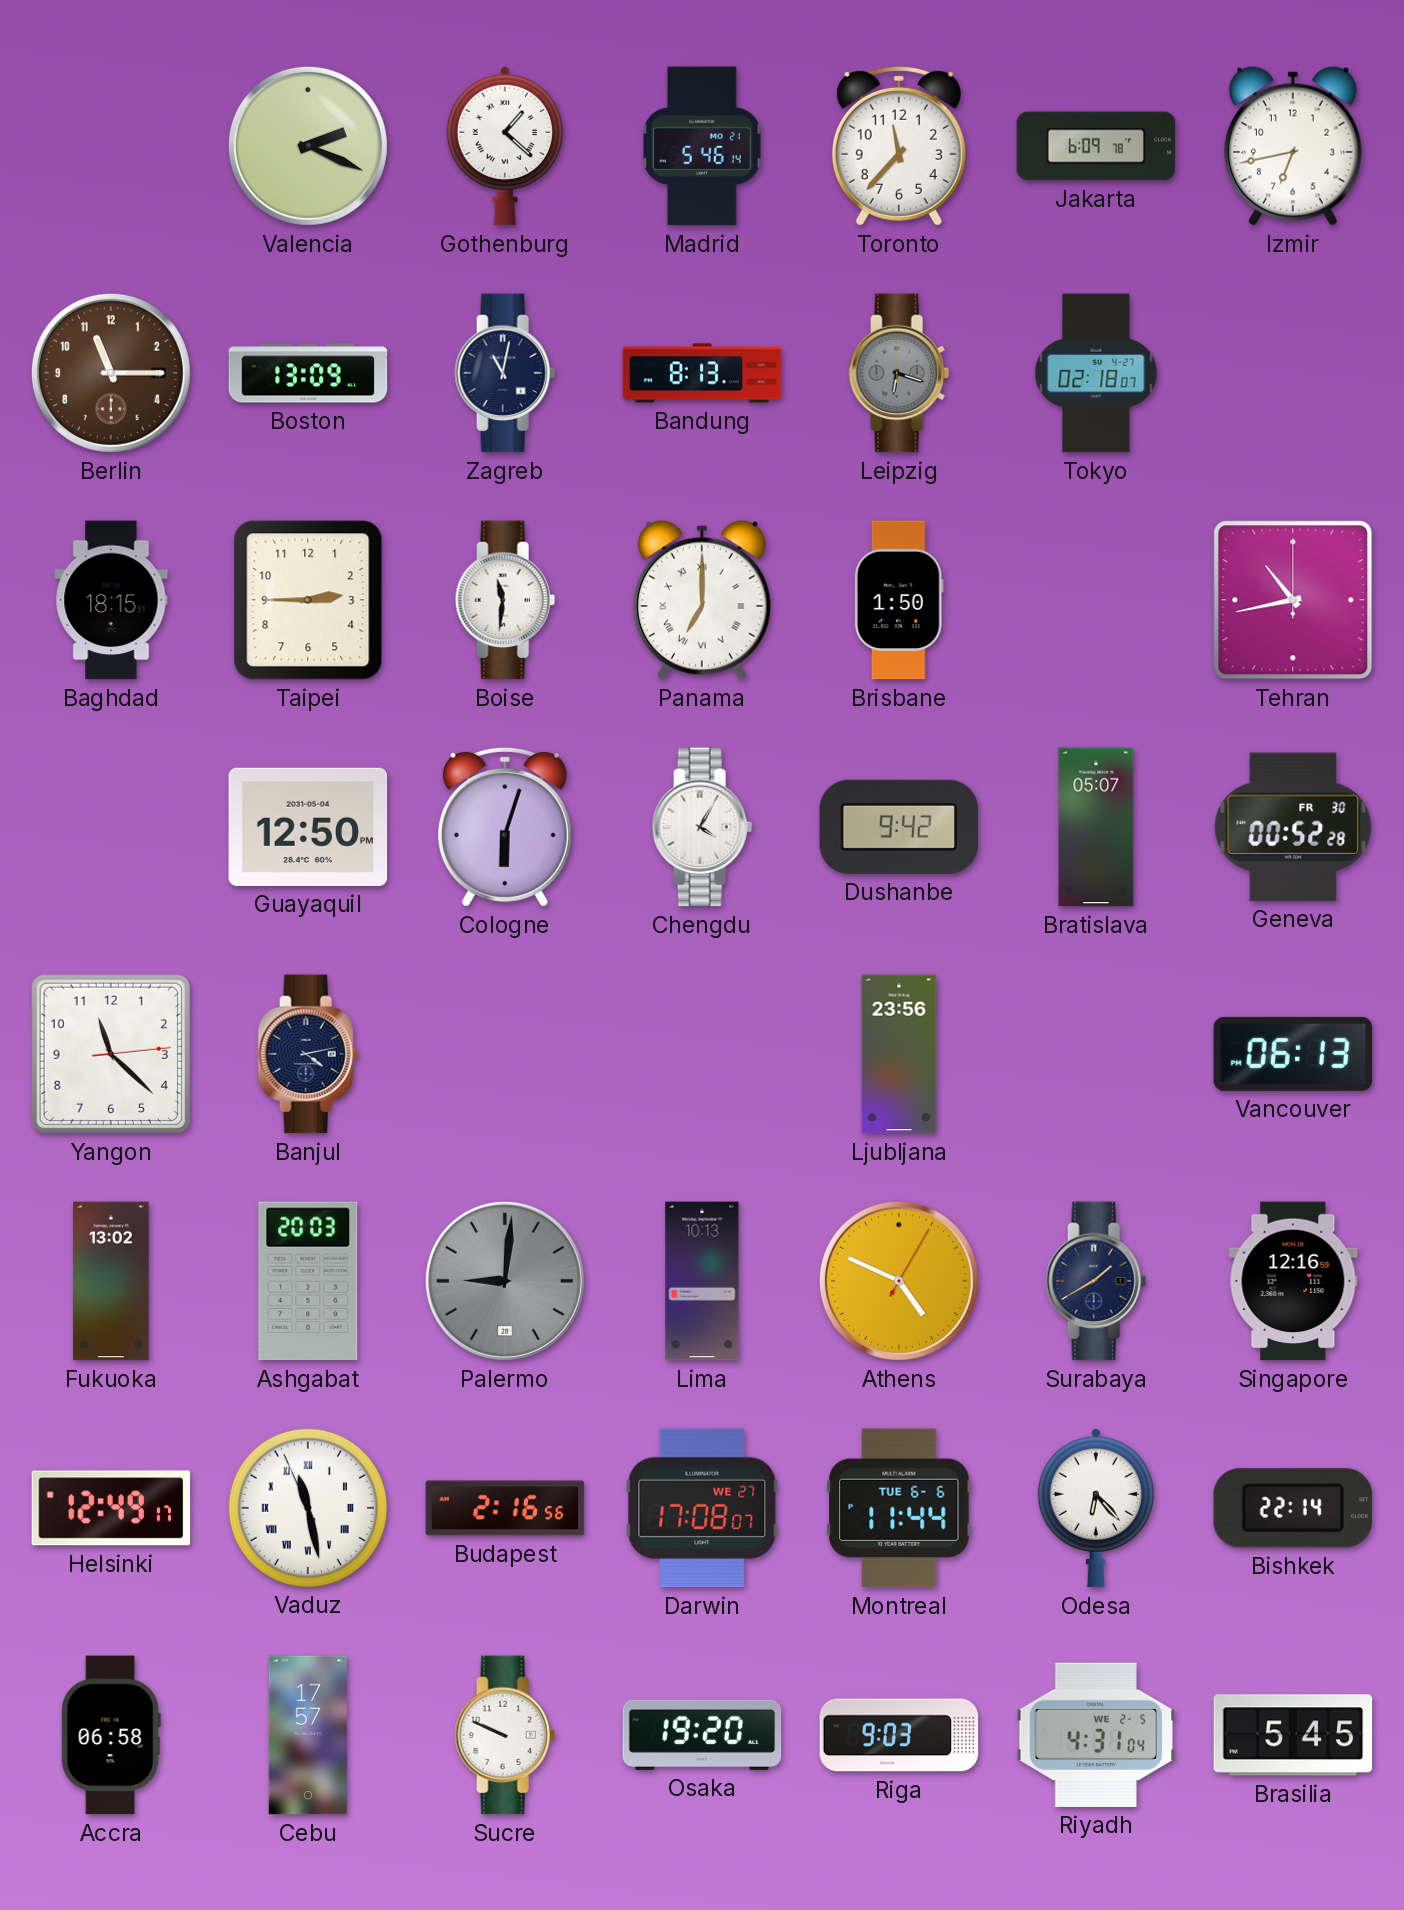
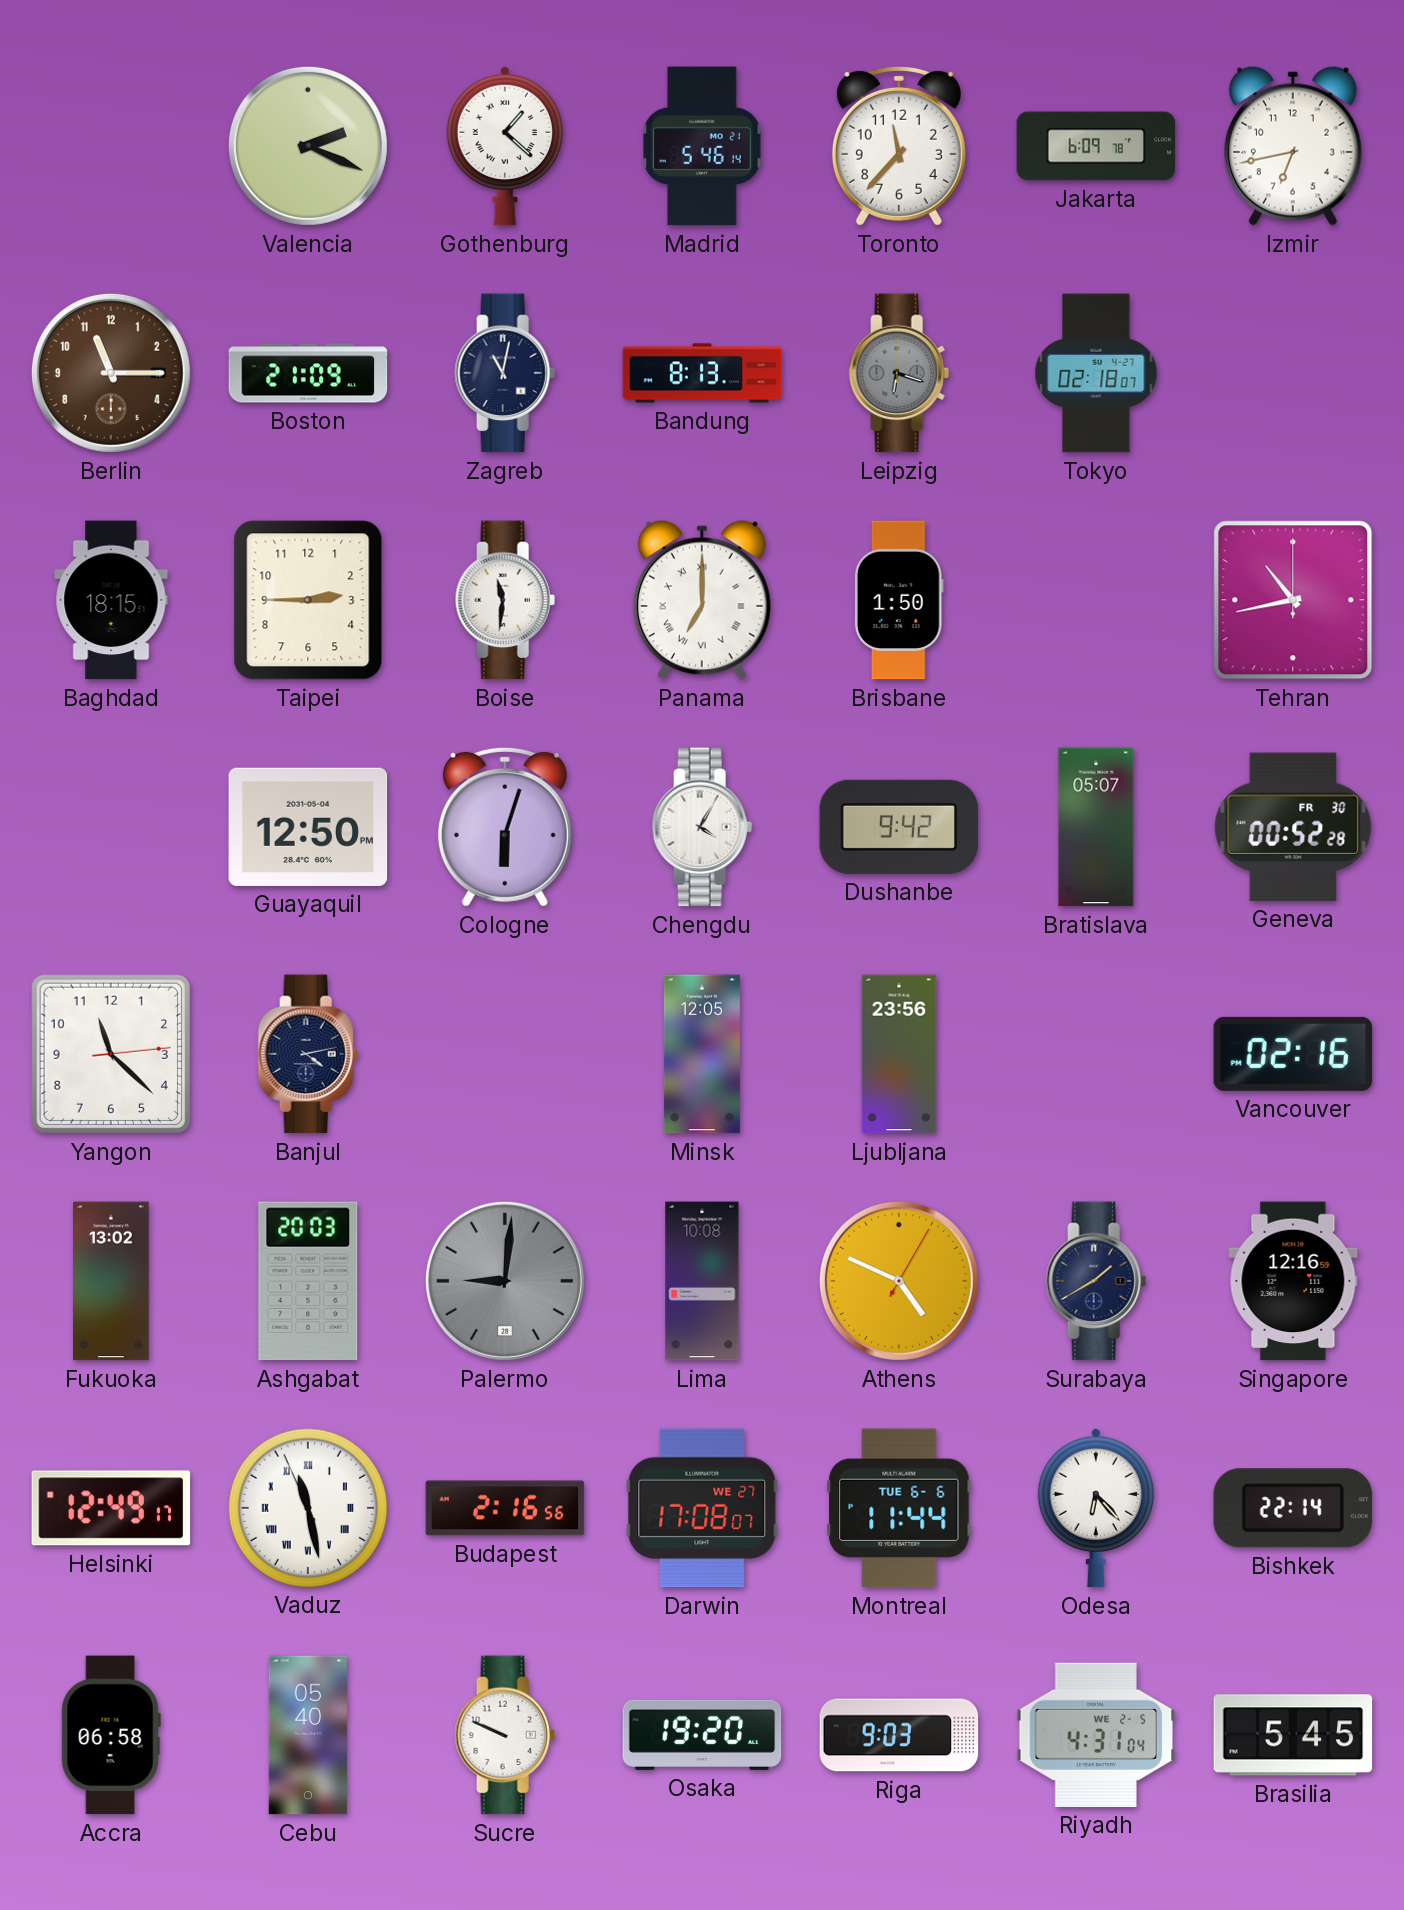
Boston: 13:09 -> 21:09
Minsk: none -> 12:05
Vancouver: 06:13 -> 02:16
Lima: 10:13 -> 10:08
Cebu: 17:57 -> 05:40
